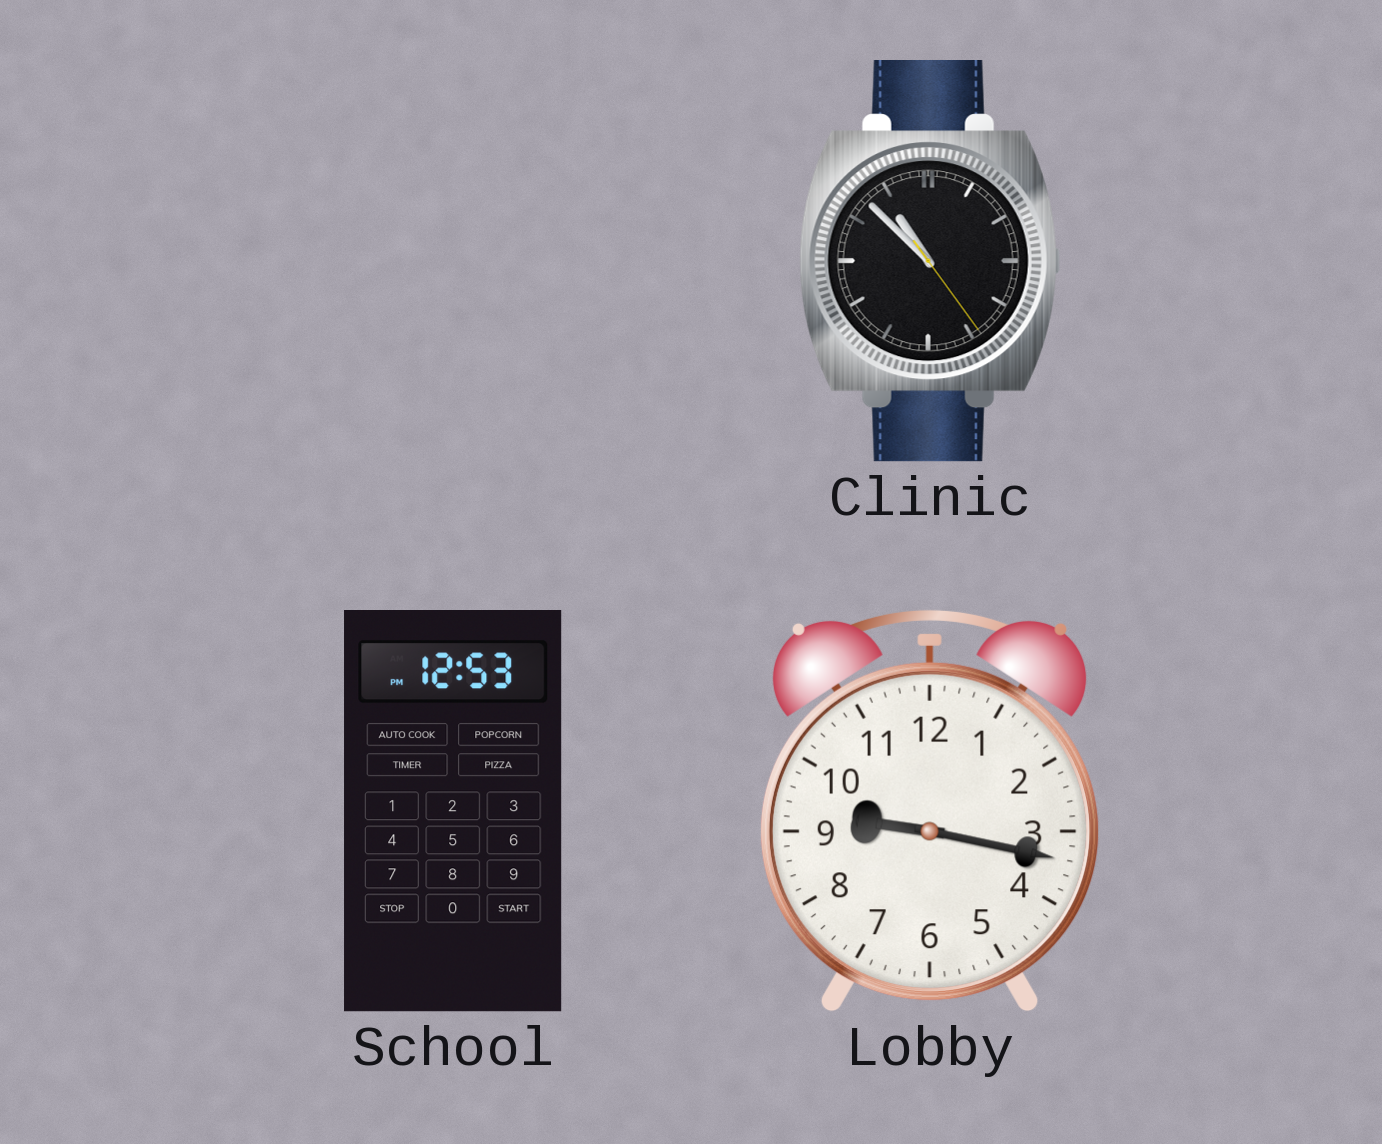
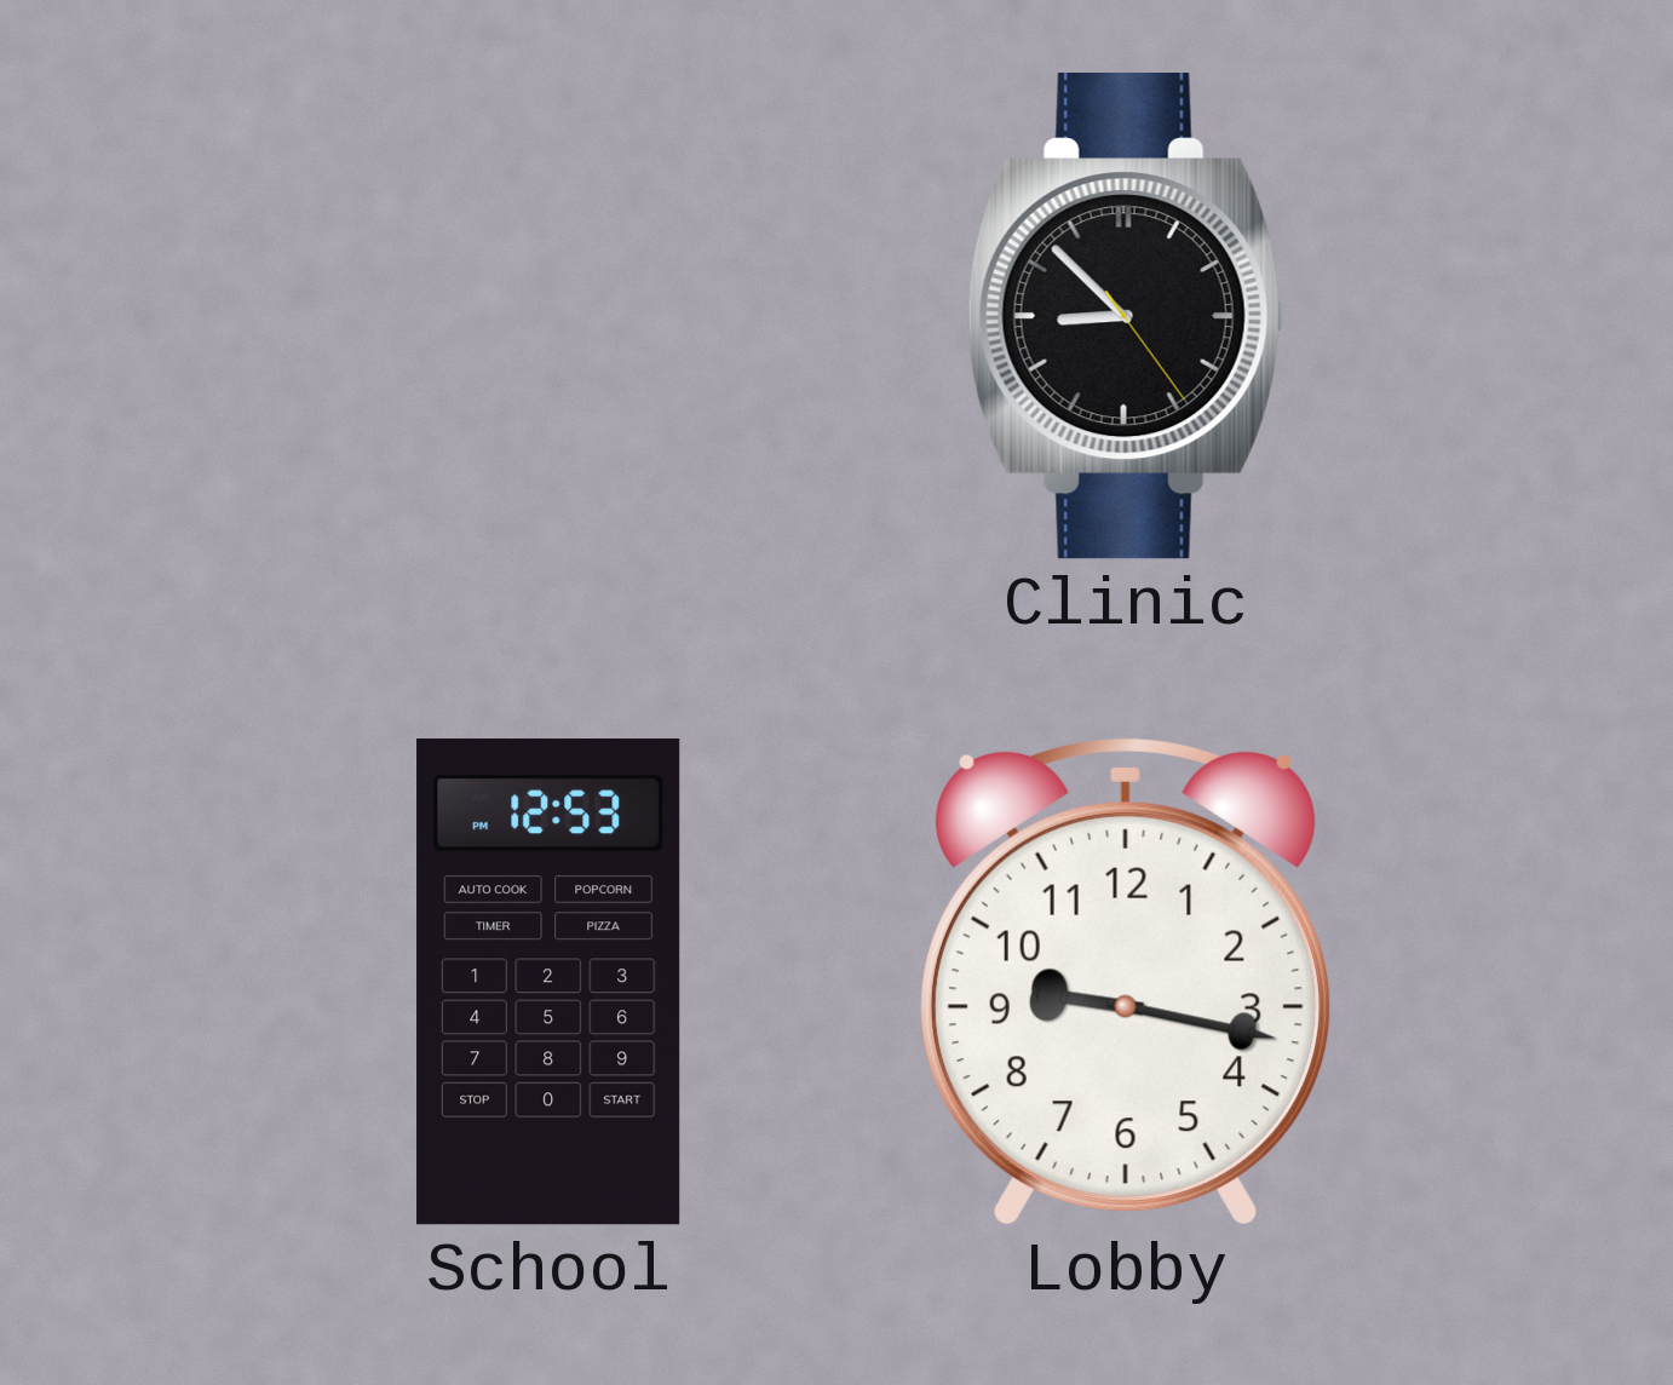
Clinic: 10:52 -> 8:52
